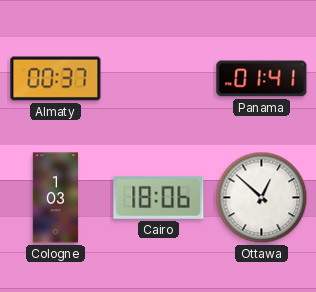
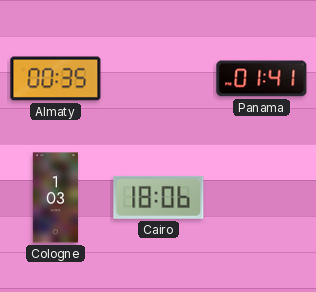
Almaty: 00:37 -> 00:35
Ottawa: 12:52 -> none
